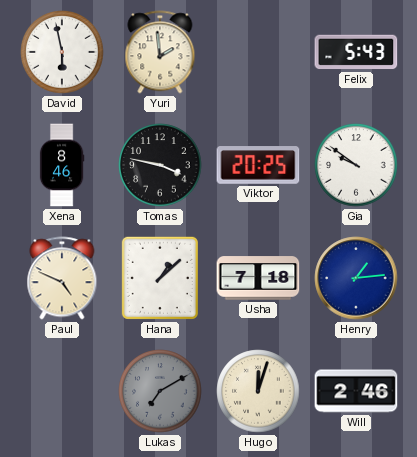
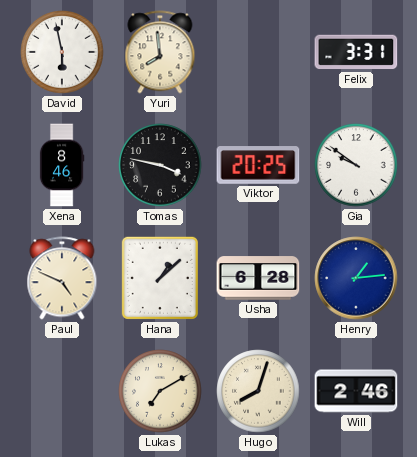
Yuri: 1:59 -> 7:59
Felix: 5:43 -> 3:31
Usha: 7:18 -> 6:28
Lukas dial: grey -> cream
Hugo: 12:03 -> 8:03
